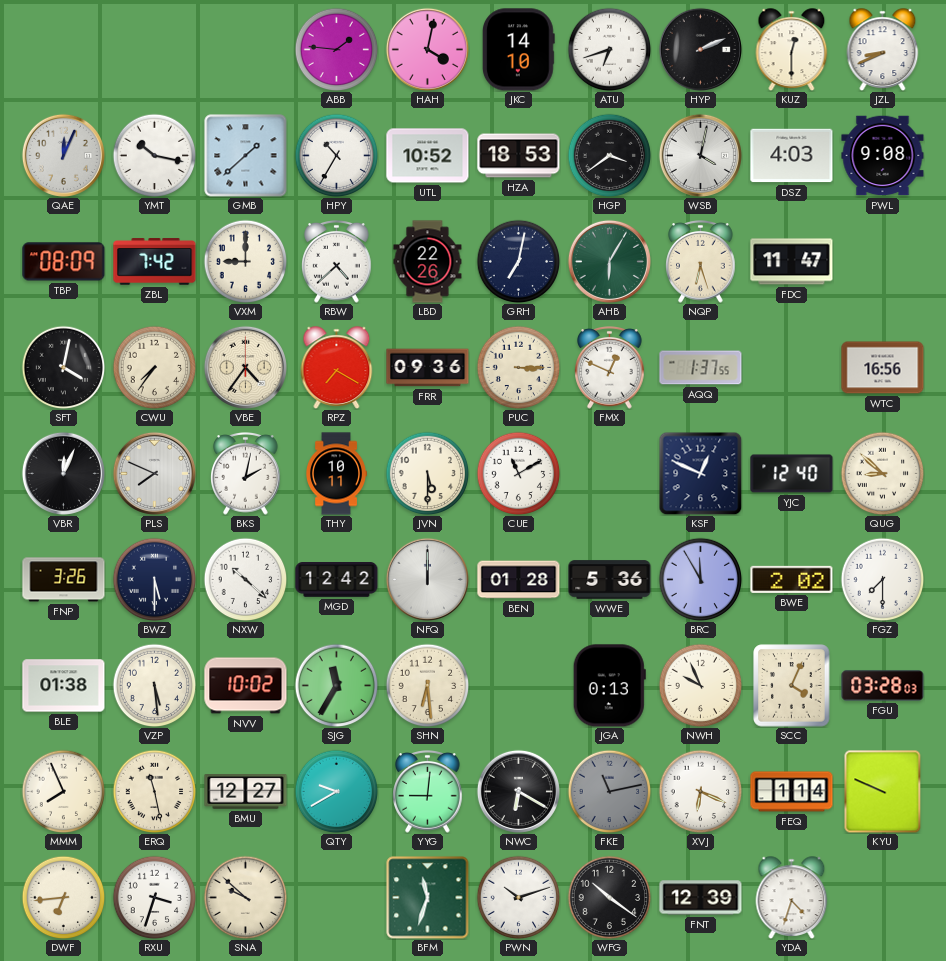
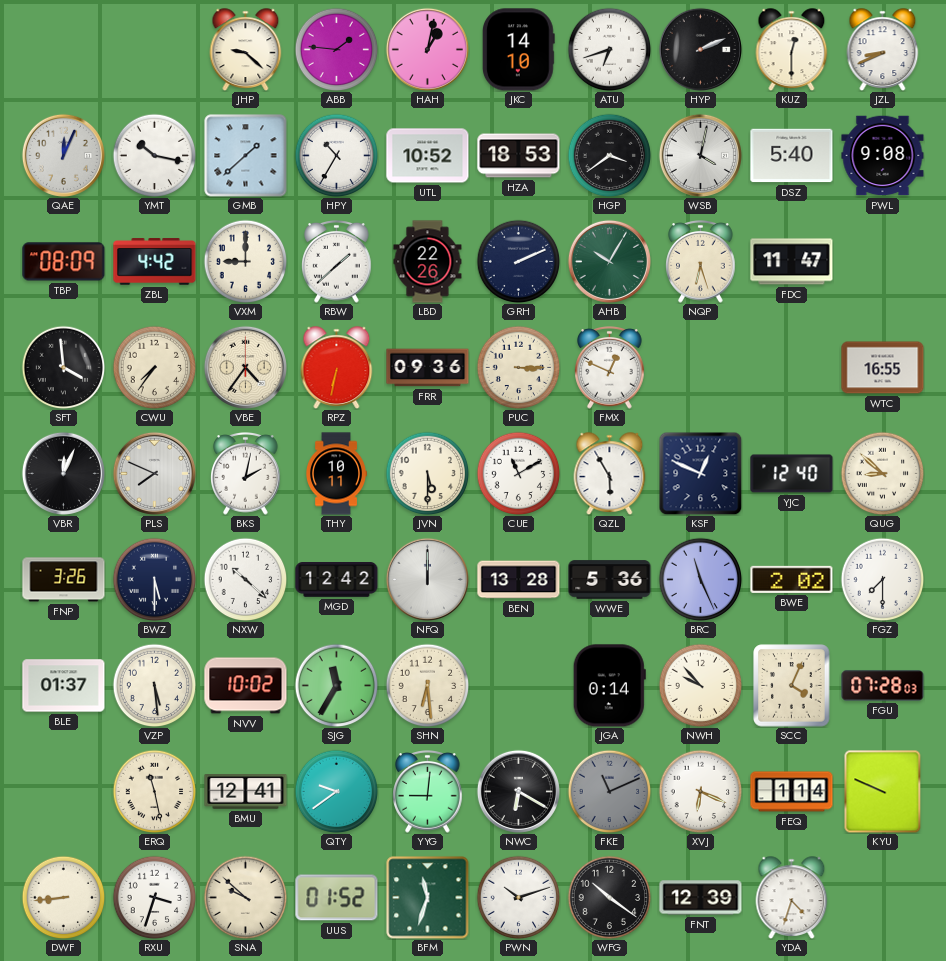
JHP: none -> 9:22
HAH: 4:02 -> 1:02
DSZ: 4:03 -> 5:40
ZBL: 7:42 -> 4:42
RBW: 4:38 -> 1:38
GRH: 7:02 -> 2:11
AHB: 6:05 -> 10:05
SFT: 4:02 -> 3:59
RPZ: 7:20 -> 6:32
AQQ: 1:37 -> none
WTC: 16:56 -> 16:55
QZL: none -> 5:55
BEN: 01:28 -> 13:28
BRC: 11:55 -> 11:26
BLE: 01:38 -> 01:37
JGA: 0:13 -> 0:14
NWH: 9:56 -> 9:53
FGU: 03:28 -> 07:28
MMM: 7:56 -> none
BMU: 12:27 -> 12:41
QTY: 9:40 -> 9:39
FKE: 11:13 -> 11:11
DWF: 6:44 -> 8:44
UUS: none -> 01:52
